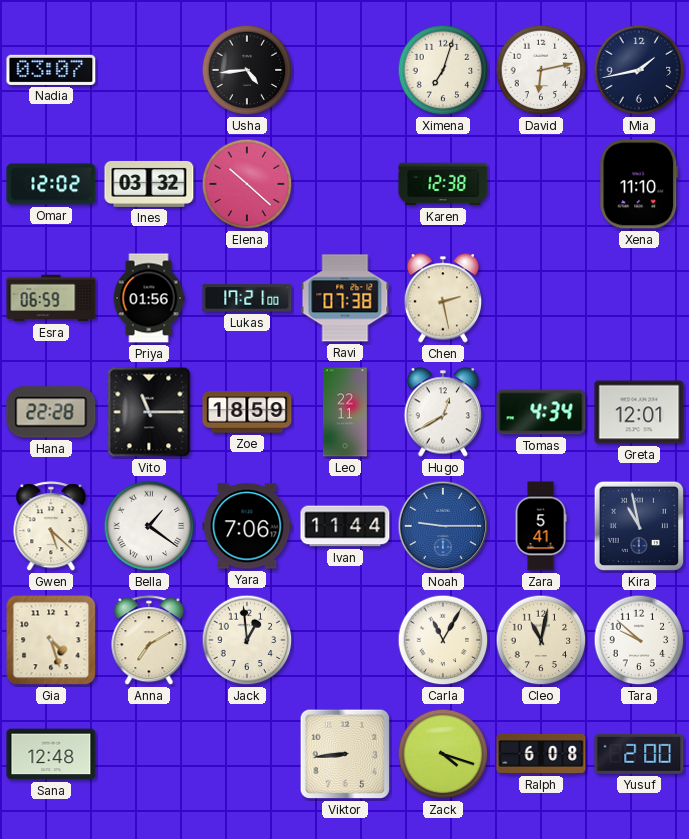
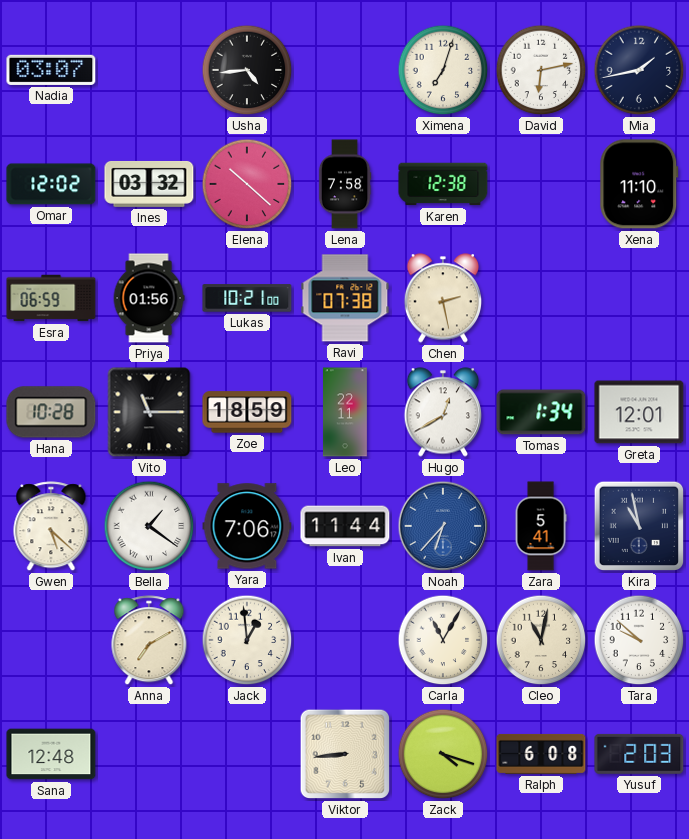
Lena: none -> 7:58
Lukas: 17:21 -> 10:21
Hana: 22:28 -> 10:28
Tomas: 4:34 -> 1:34
Noah: 9:15 -> 6:37
Gia: 4:27 -> none
Yusuf: 2:00 -> 2:03
